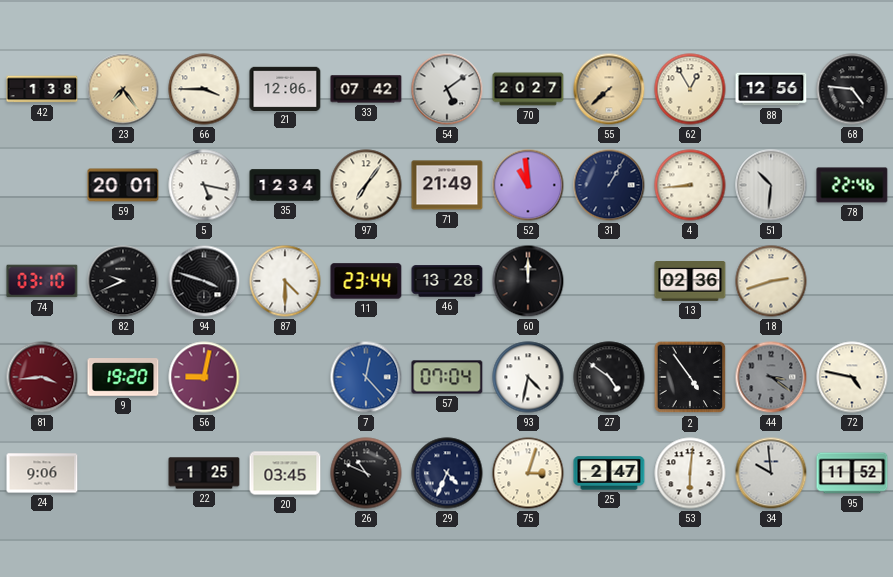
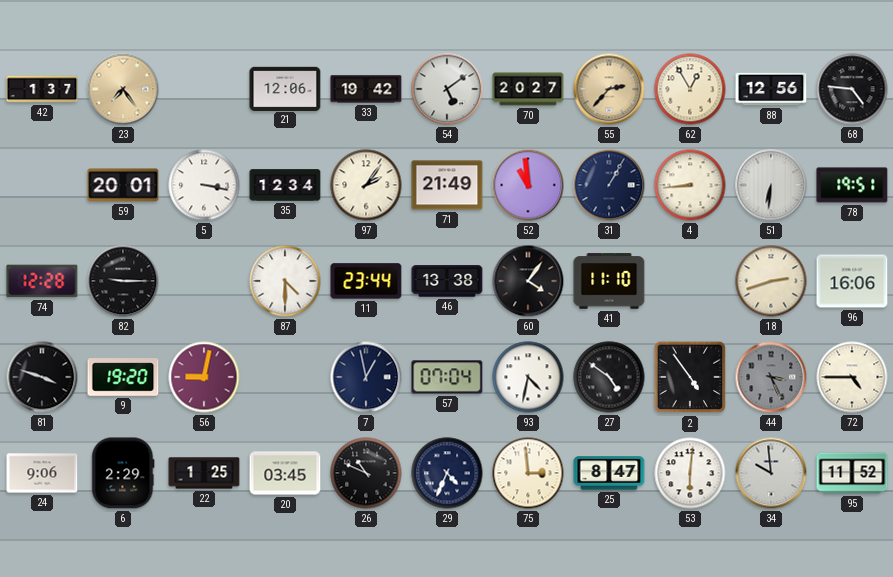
42: 1:38 -> 1:37
66: 3:45 -> none
33: 07:42 -> 19:42
55: 7:38 -> 2:37
5: 5:17 -> 3:17
97: 7:06 -> 2:06
51: 10:31 -> 6:31
78: 22:46 -> 19:51
74: 03:10 -> 12:28
82: 9:41 -> 9:15
94: 3:48 -> none
46: 13:28 -> 13:38
60: 12:00 -> 4:06
41: none -> 11:10
13: 02:36 -> none
96: none -> 16:06
81: 3:44 -> 3:48
81 dial: burgundy -> black
7: 12:23 -> 12:58
7 dial: blue -> navy
44: 3:21 -> 3:26
72: 4:47 -> 4:45
6: none -> 2:29
75: 3:03 -> 2:59
25: 2:47 -> 8:47
